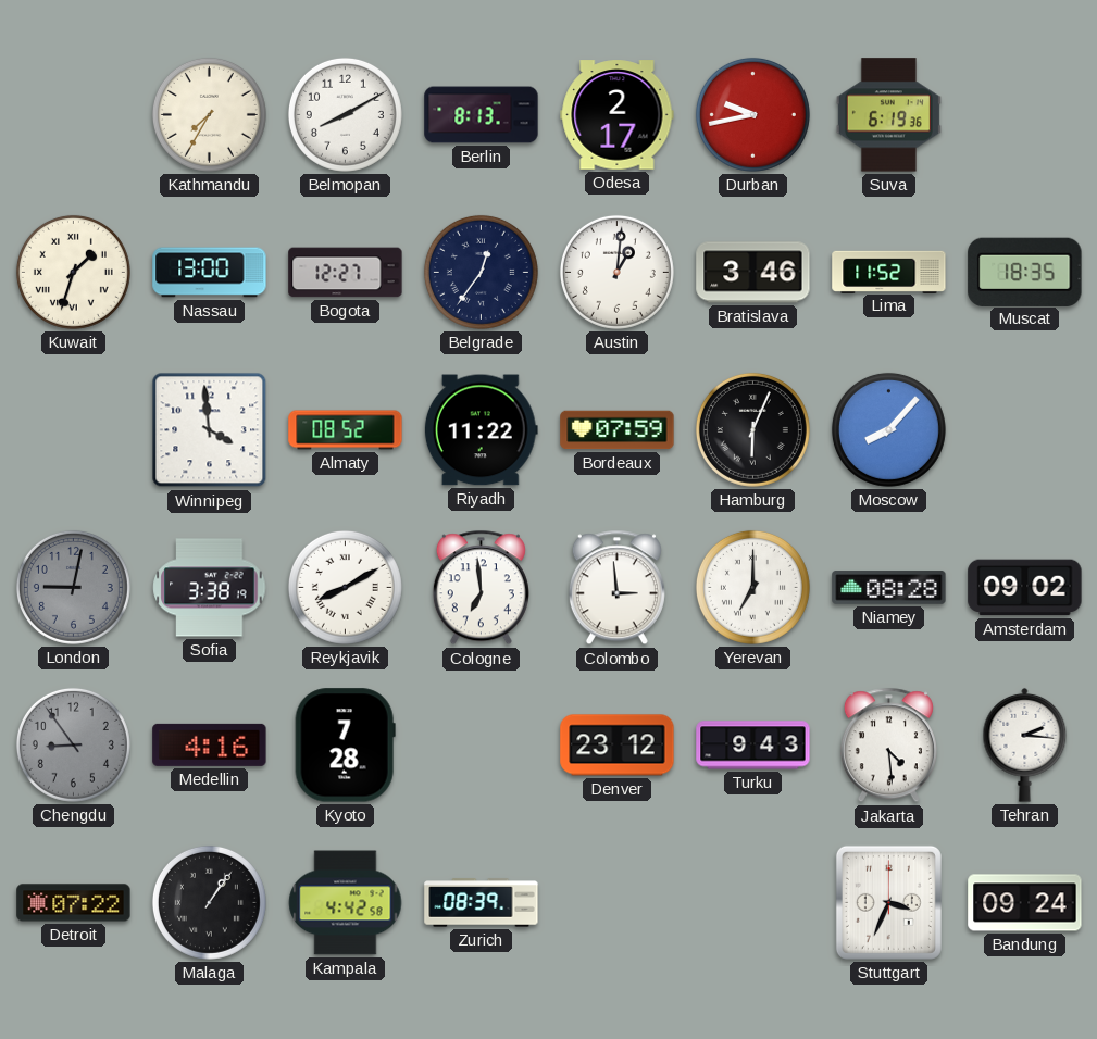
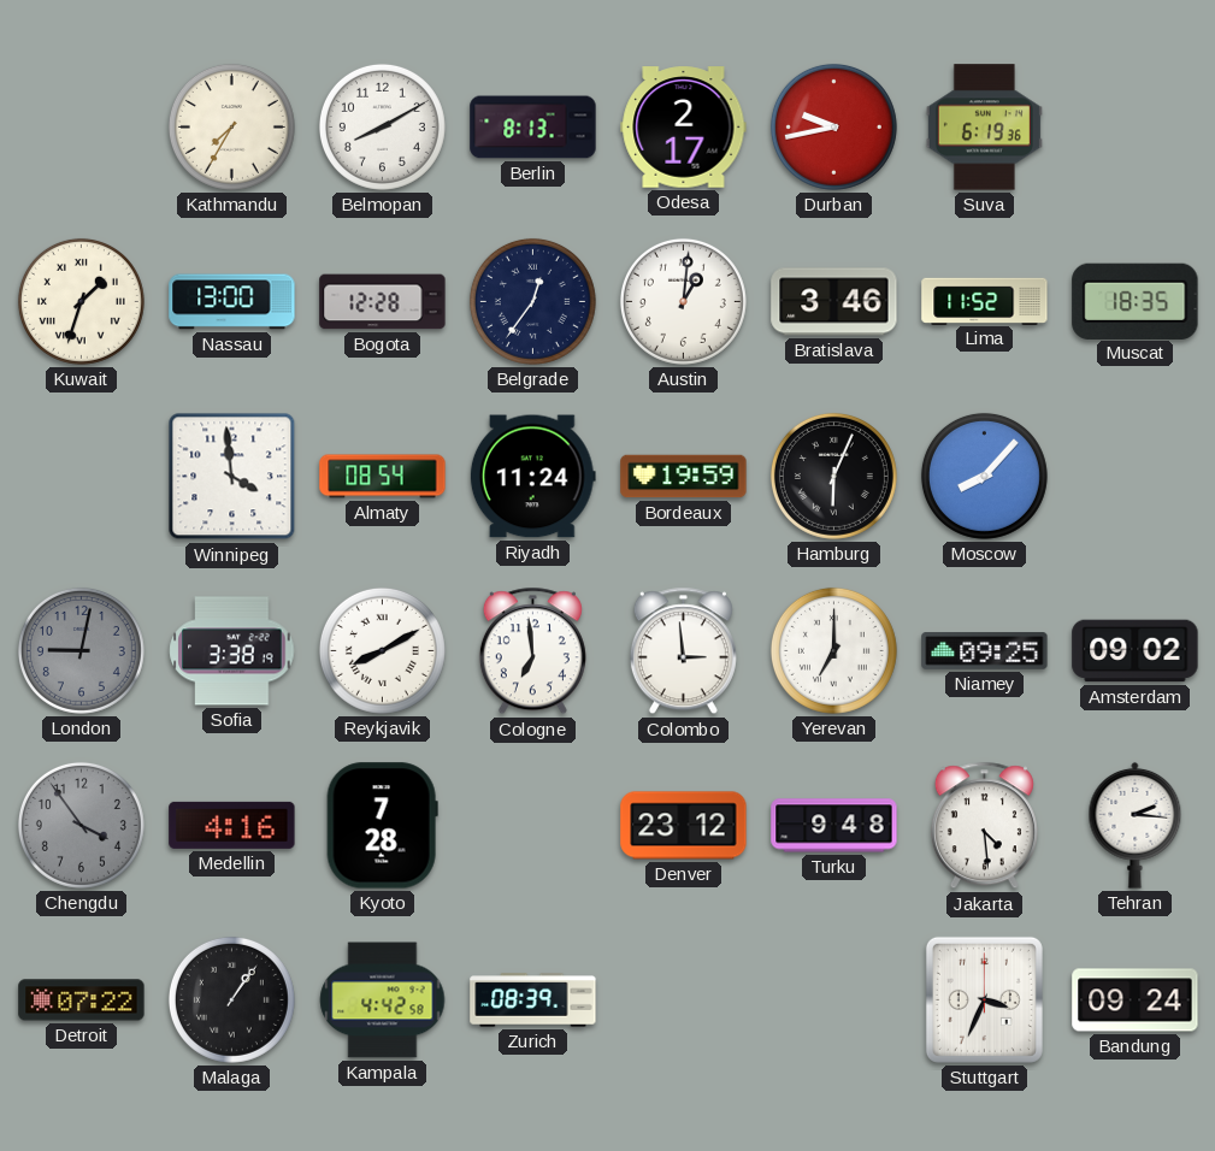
Bogota: 12:27 -> 12:28
Almaty: 08:52 -> 08:54
Riyadh: 11:22 -> 11:24
Bordeaux: 07:59 -> 19:59
Niamey: 08:28 -> 09:25
Chengdu: 8:54 -> 3:54
Turku: 9:43 -> 9:48
